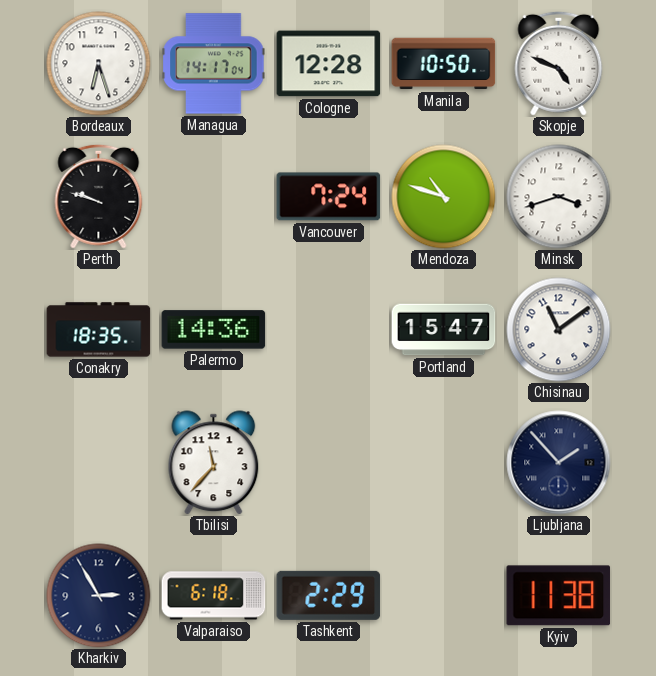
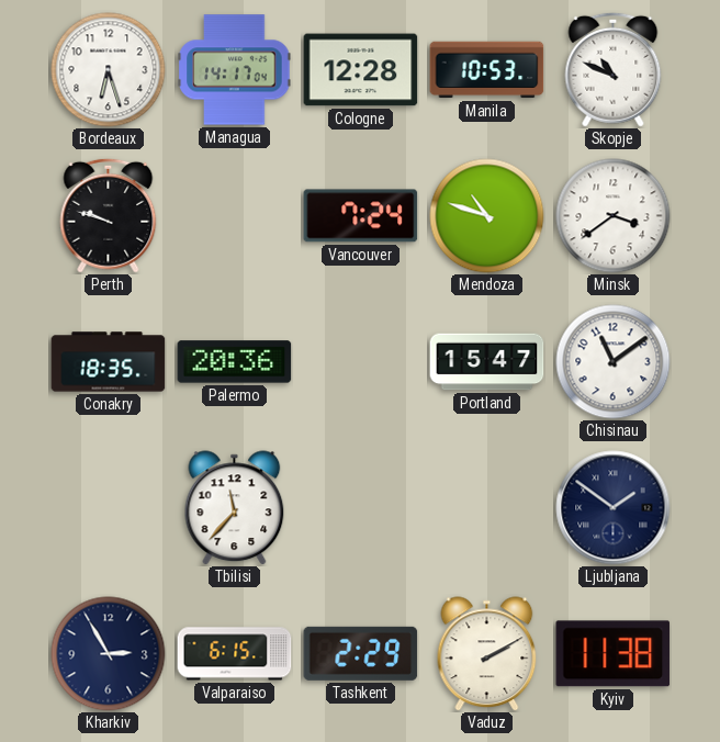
Manila: 10:50 -> 10:53
Skopje: 4:49 -> 10:49
Minsk: 3:42 -> 3:39
Palermo: 14:36 -> 20:36
Ljubljana: 1:53 -> 1:51
Valparaiso: 6:18 -> 6:15
Vaduz: none -> 2:10
